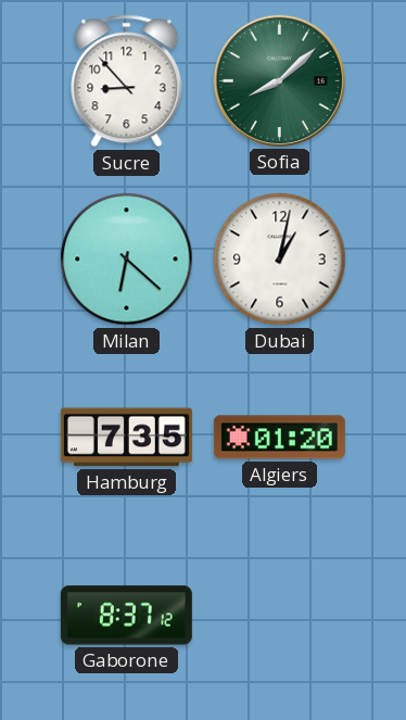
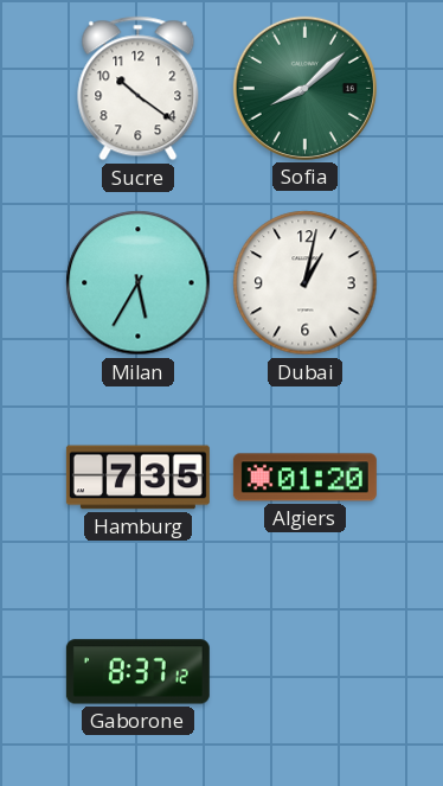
Sucre: 8:53 -> 10:21
Milan: 6:22 -> 5:35
